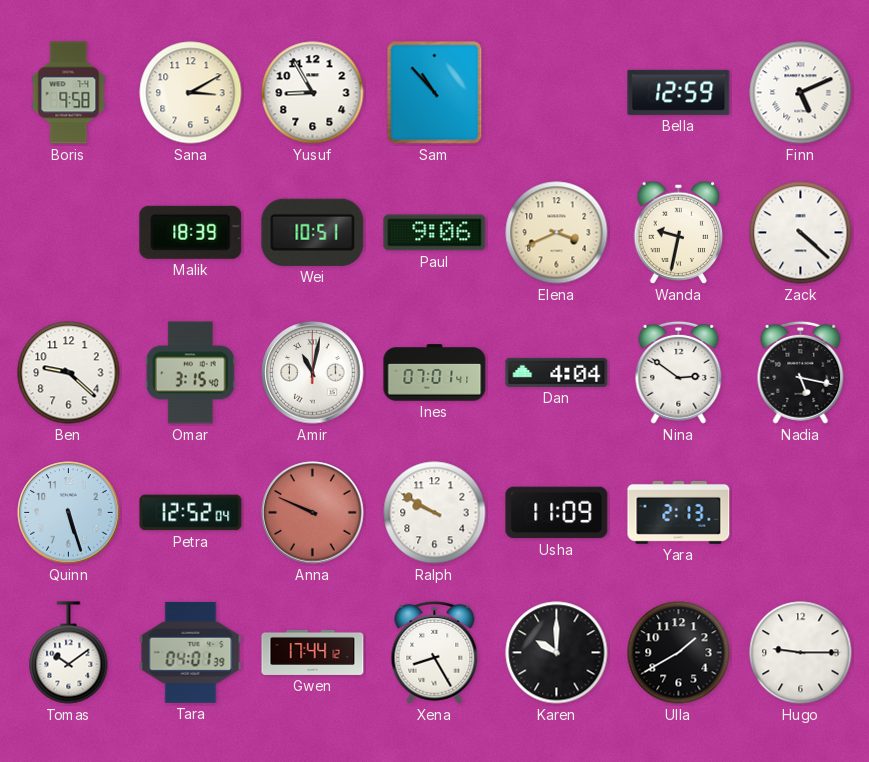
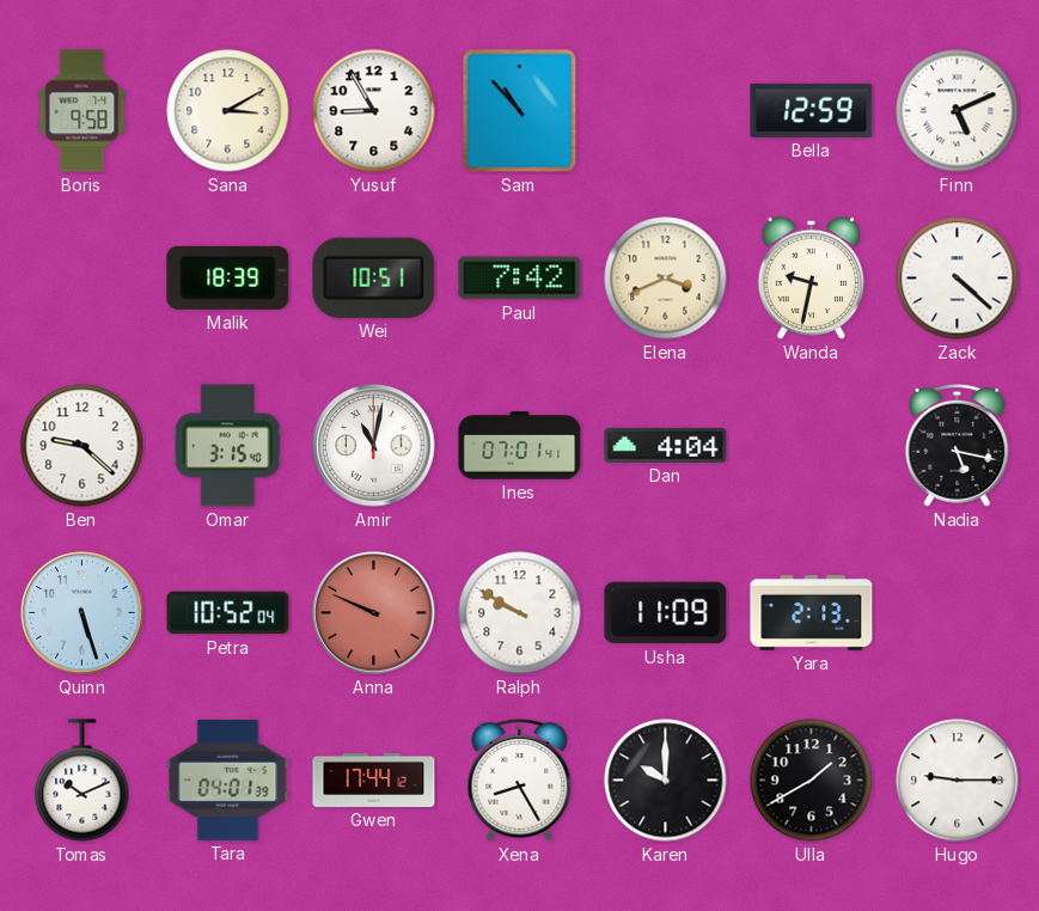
Paul: 9:06 -> 7:42
Nina: 2:51 -> none
Petra: 12:52 -> 10:52
Tomas: 10:09 -> 10:11
